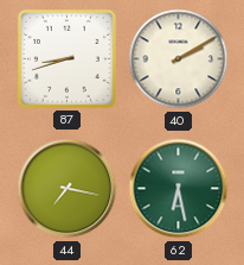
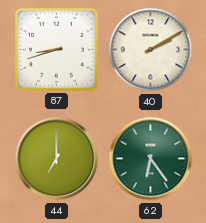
44: 7:17 -> 7:00
62: 6:28 -> 6:24
